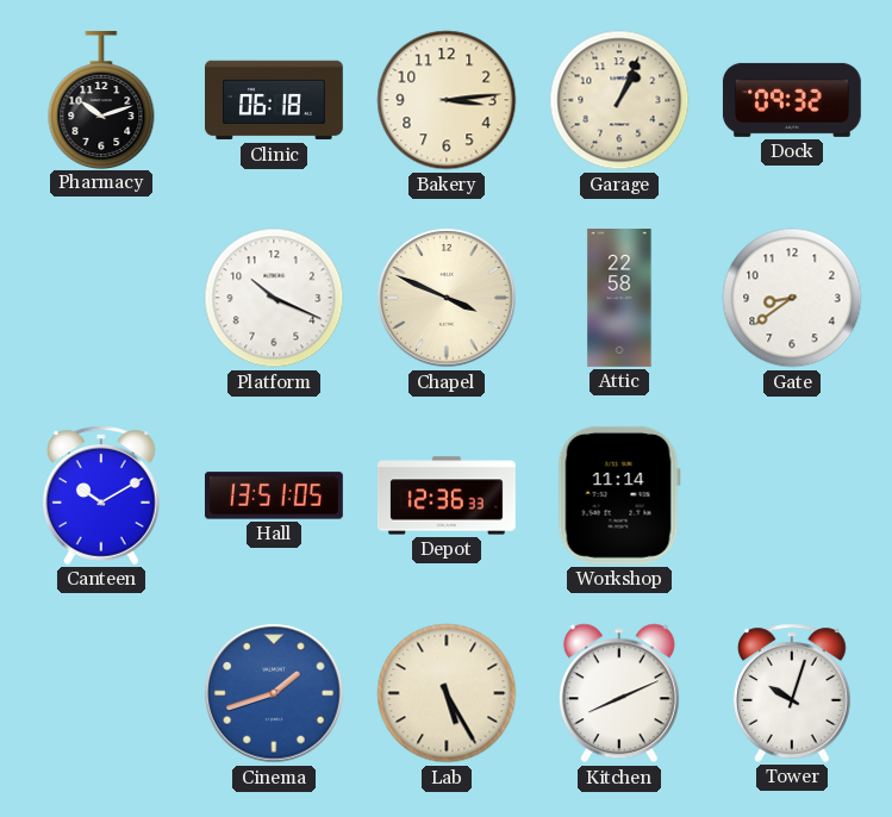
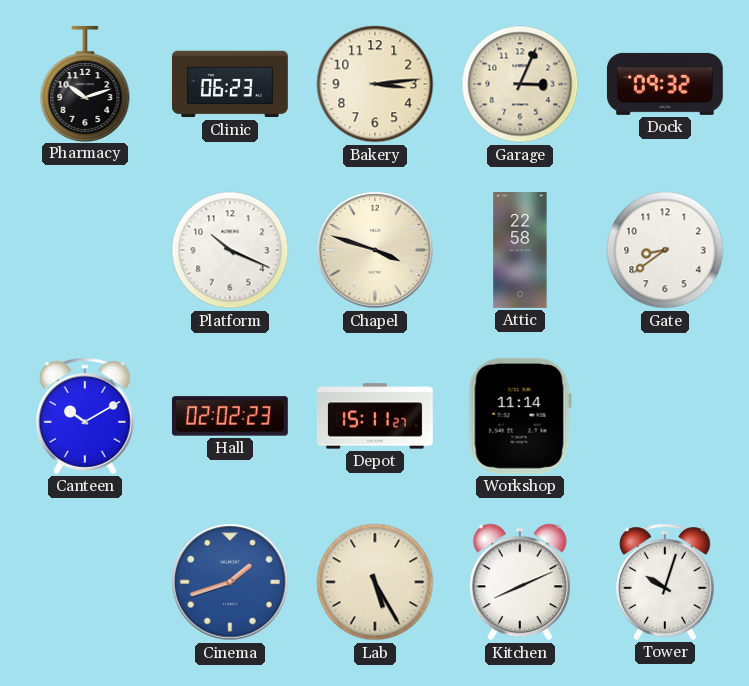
Clinic: 06:18 -> 06:23
Garage: 1:04 -> 3:04
Chapel: 3:49 -> 3:48
Hall: 13:51 -> 02:02
Depot: 12:36 -> 15:11
